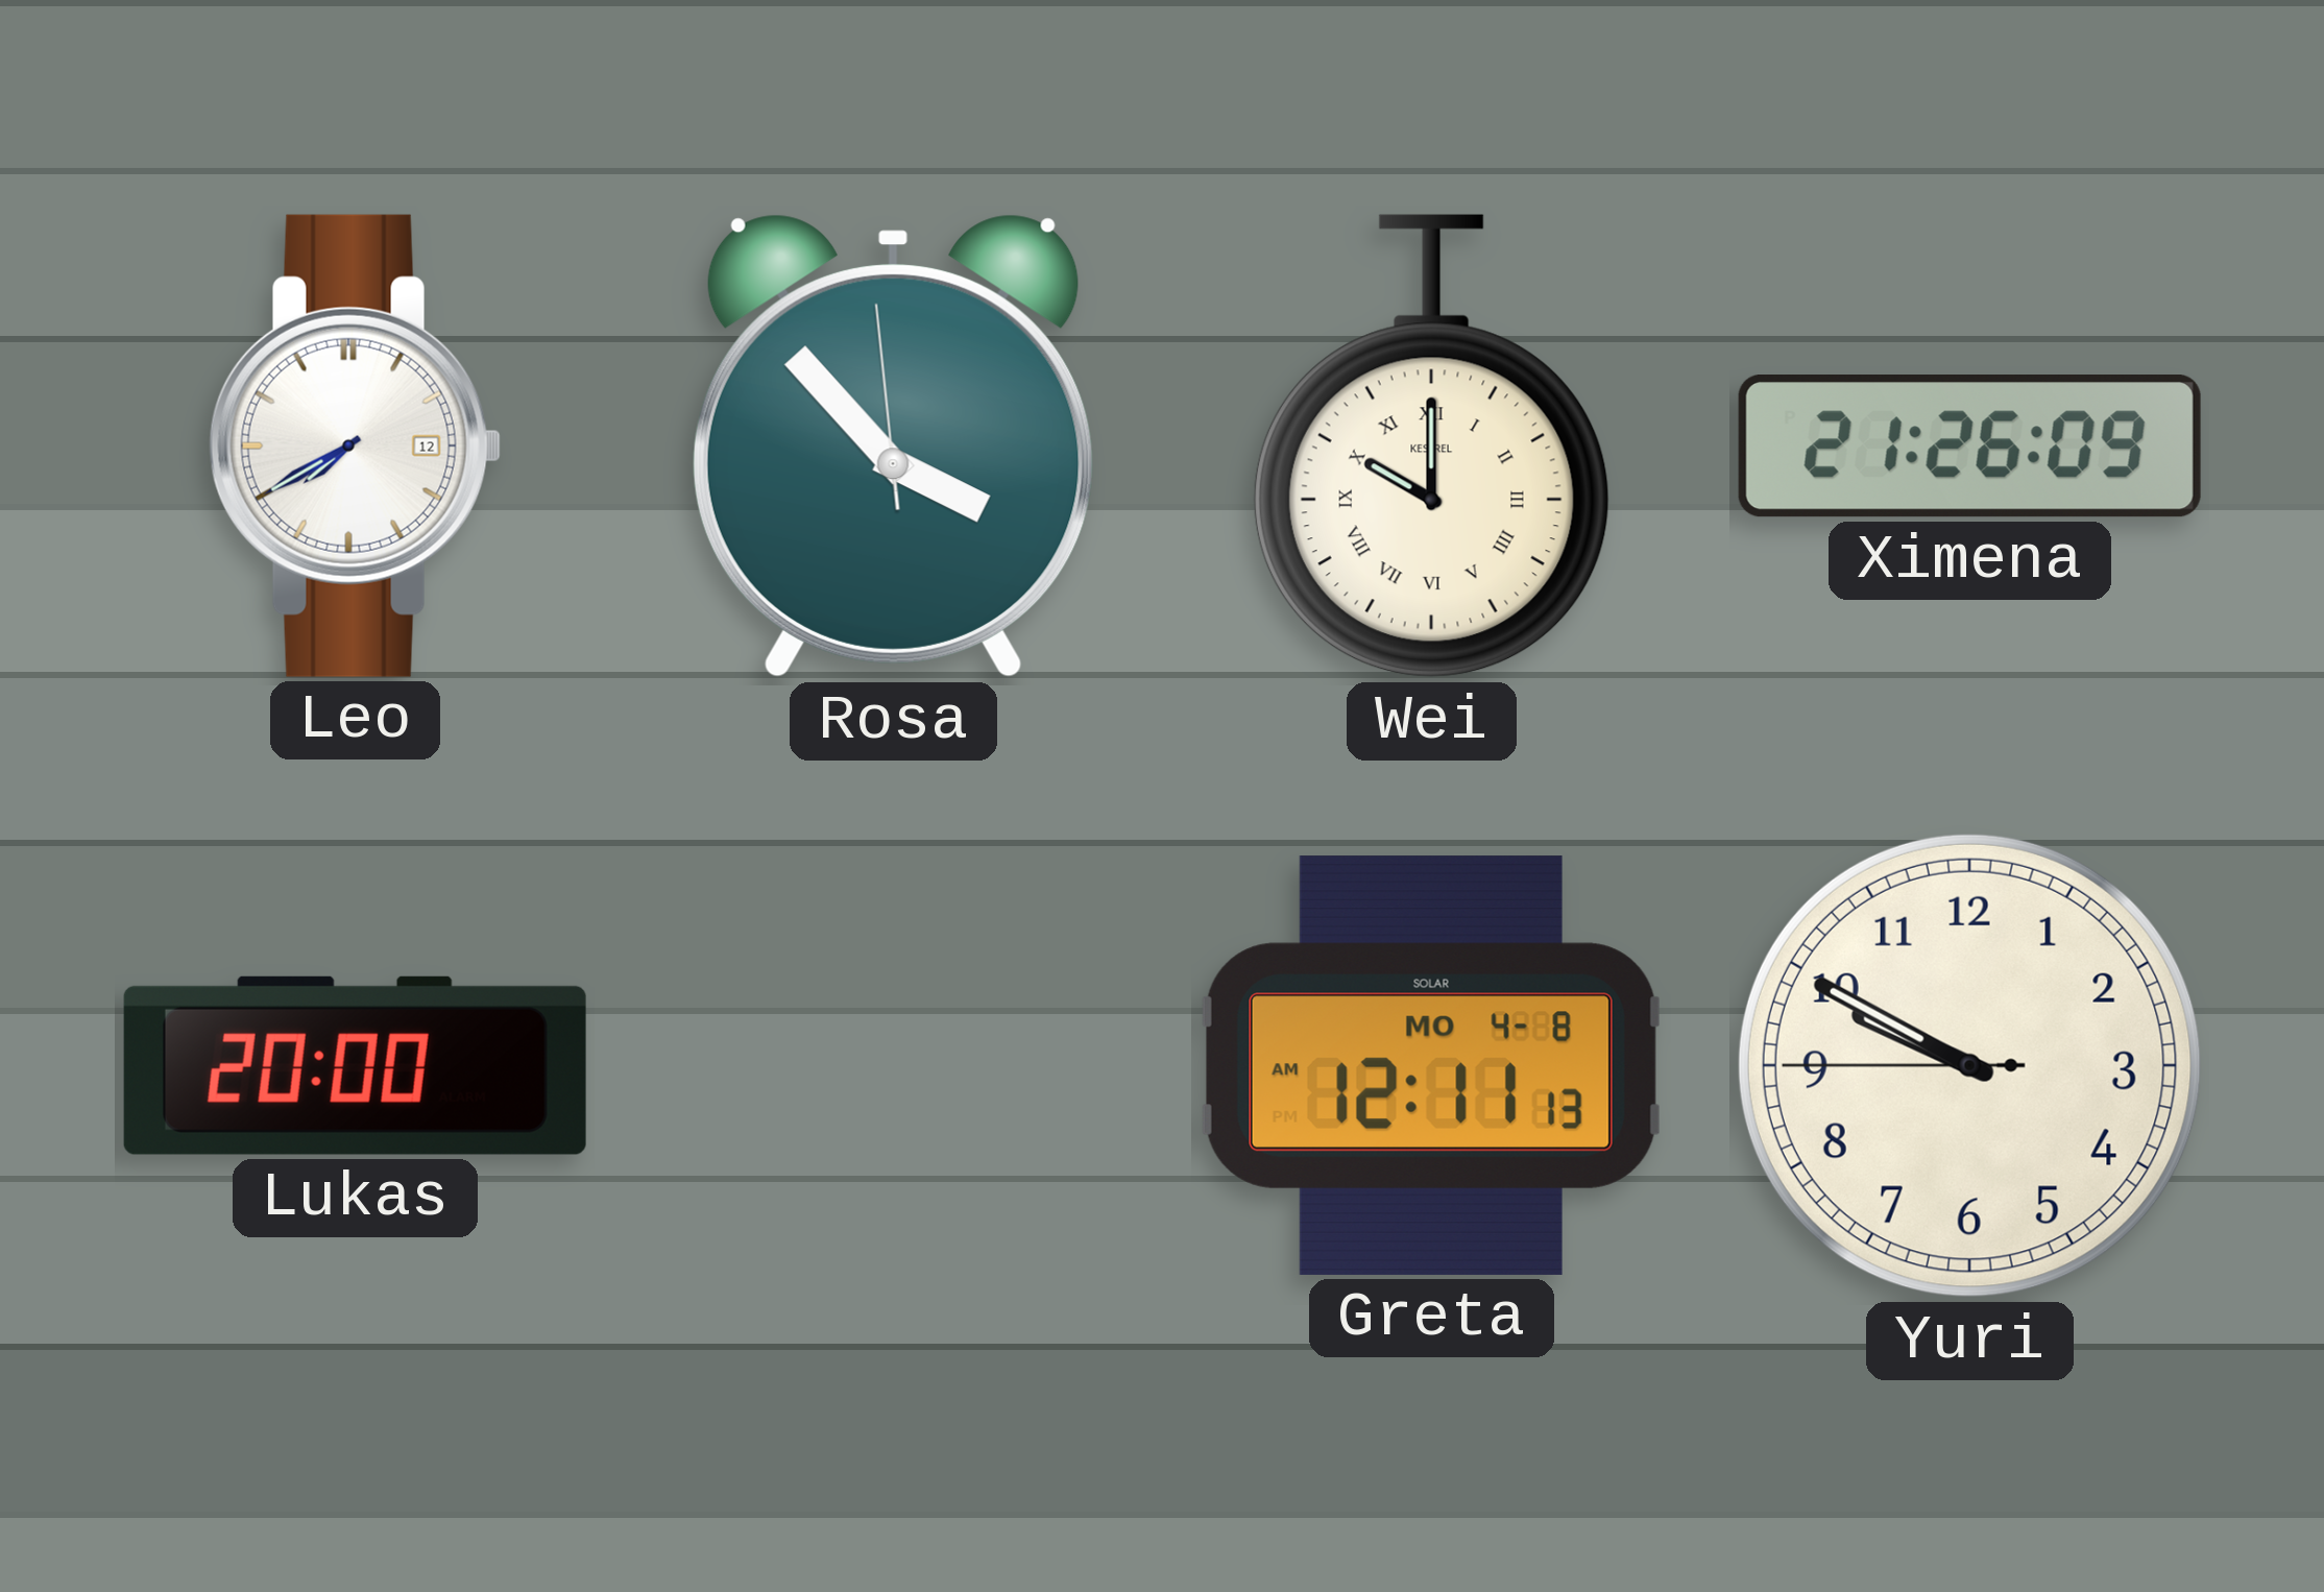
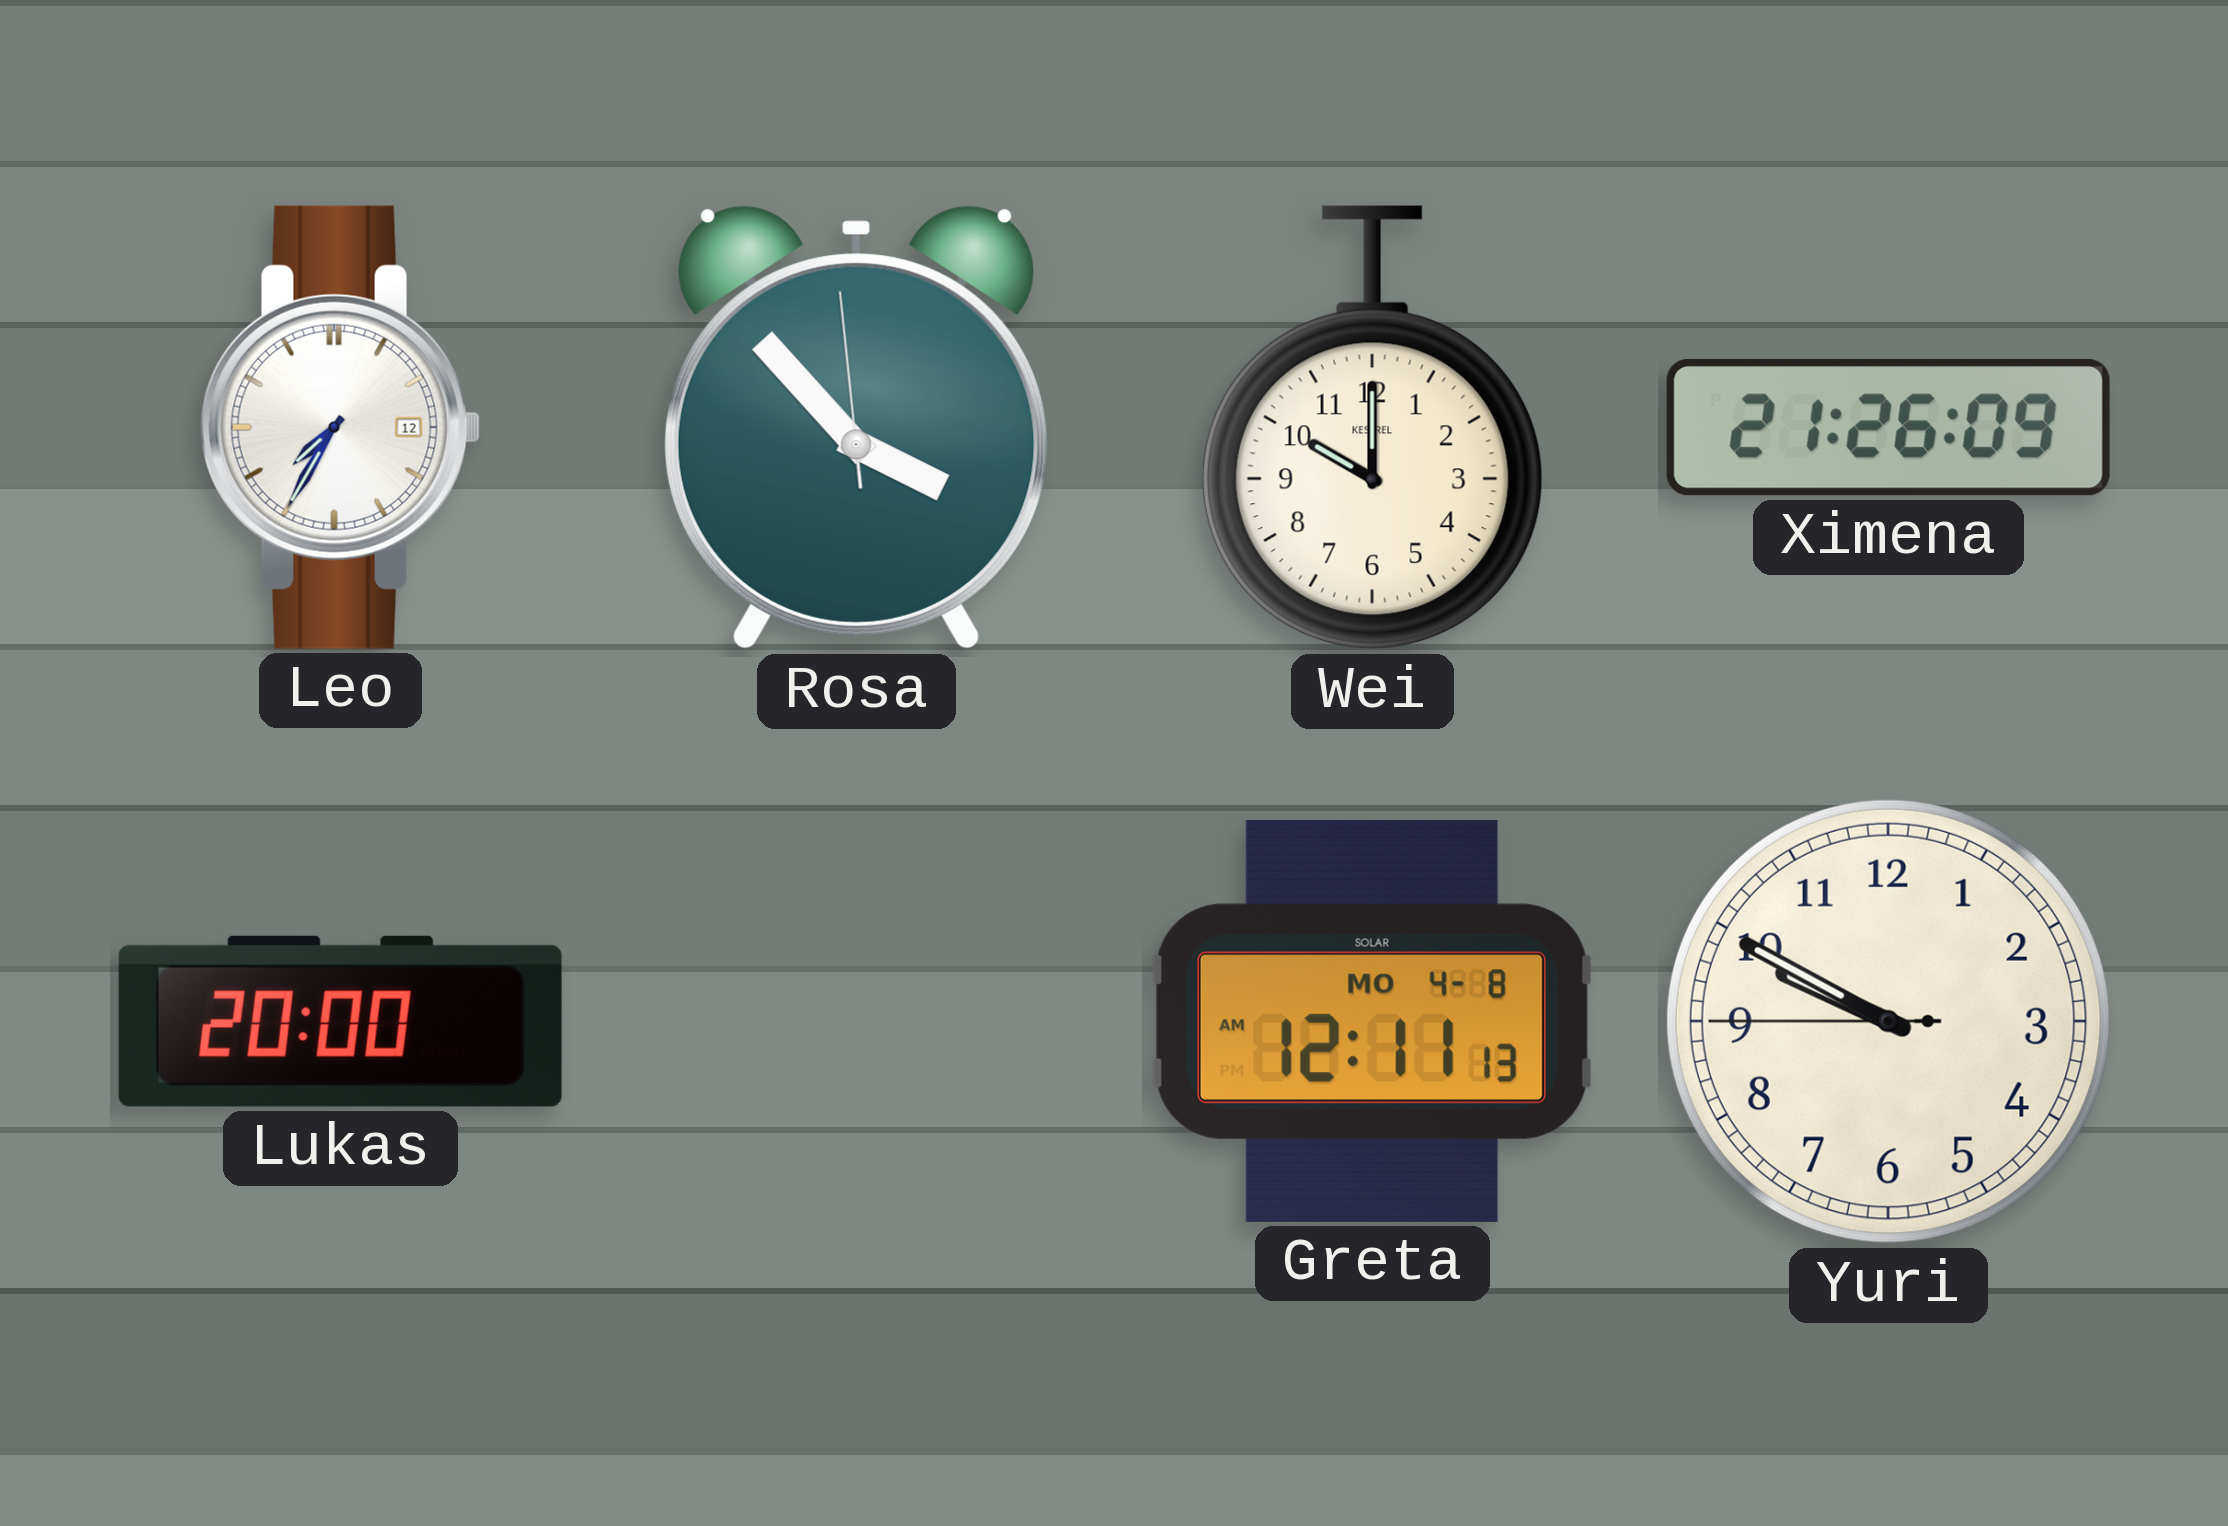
Leo: 7:40 -> 7:35
Wei numerals: Roman -> Arabic
